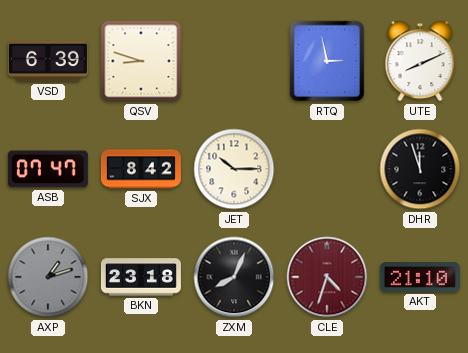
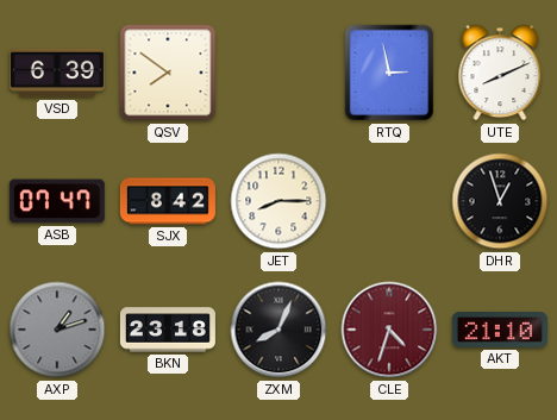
QSV: 8:48 -> 7:51
JET: 10:15 -> 8:15
DHR: 11:57 -> 12:57
